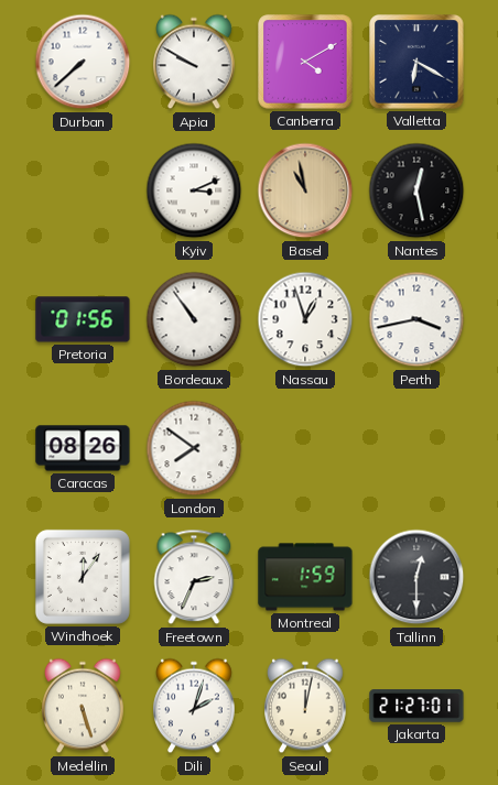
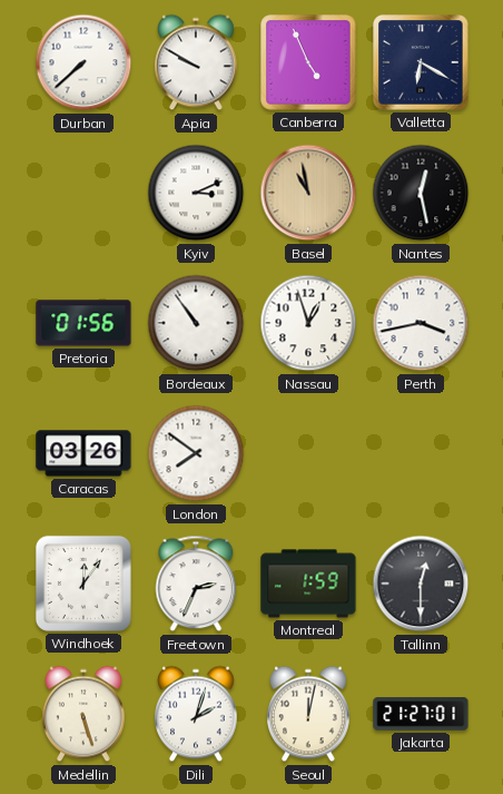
Canberra: 4:10 -> 4:56
Caracas: 08:26 -> 03:26
